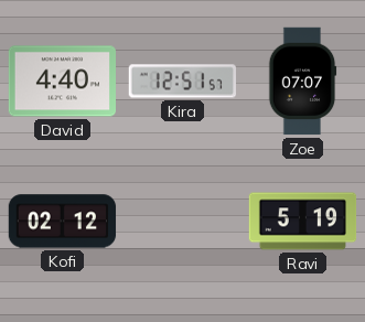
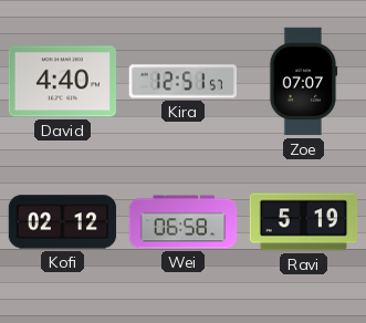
Wei: none -> 06:58
